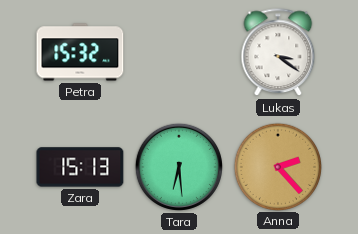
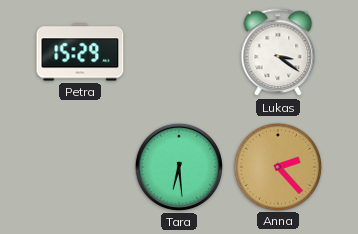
Petra: 15:32 -> 15:29
Zara: 15:13 -> none
